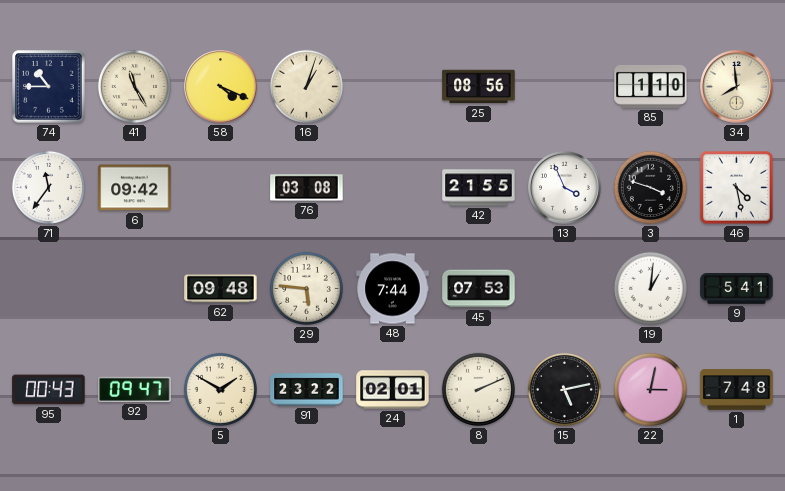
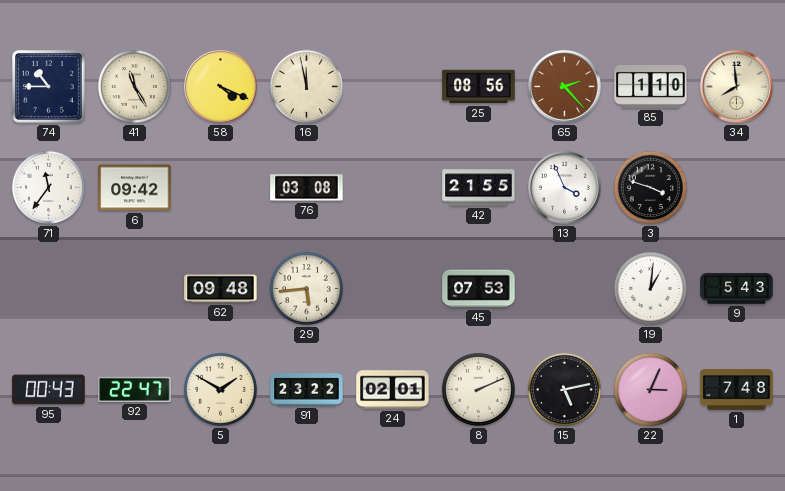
16: 1:03 -> 11:58
65: none -> 2:23
46: 4:28 -> none
29: 5:46 -> 5:44
48: 7:44 -> none
9: 5:41 -> 5:43
92: 09:47 -> 22:47
22: 3:02 -> 3:04
